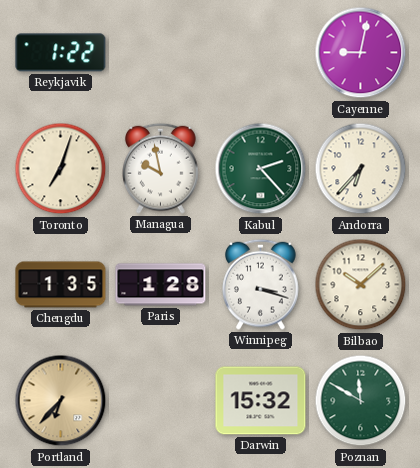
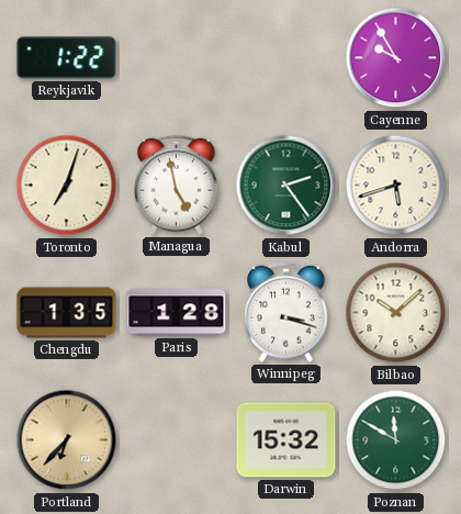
Cayenne: 9:02 -> 9:55
Managua: 9:58 -> 4:58
Kabul: 2:23 -> 2:24
Andorra: 6:37 -> 5:42
